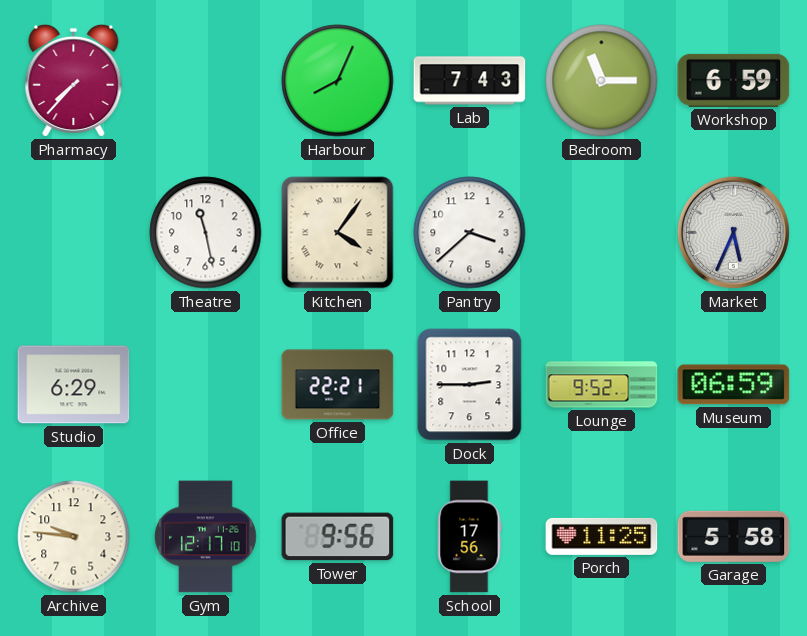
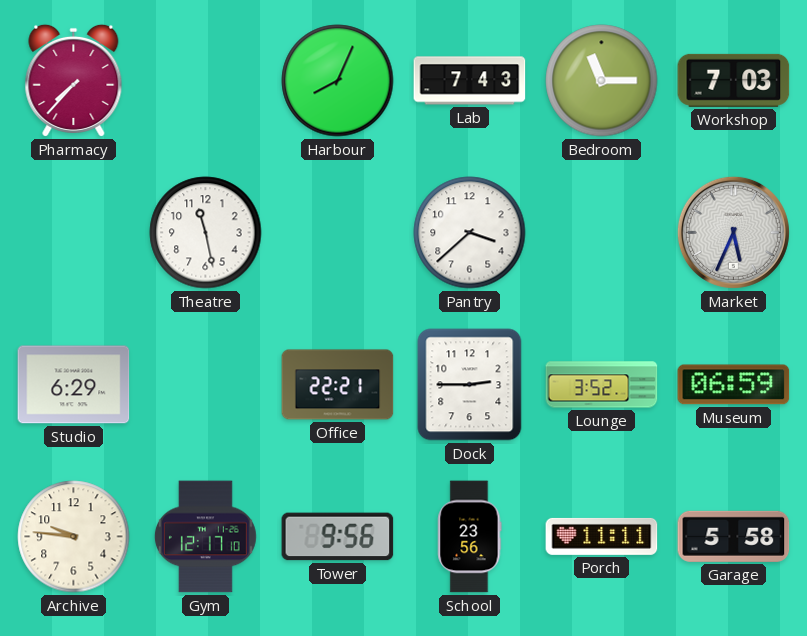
Workshop: 6:59 -> 7:03
Kitchen: 4:06 -> none
Lounge: 9:52 -> 3:52
School: 17:56 -> 23:56
Porch: 11:25 -> 11:11
